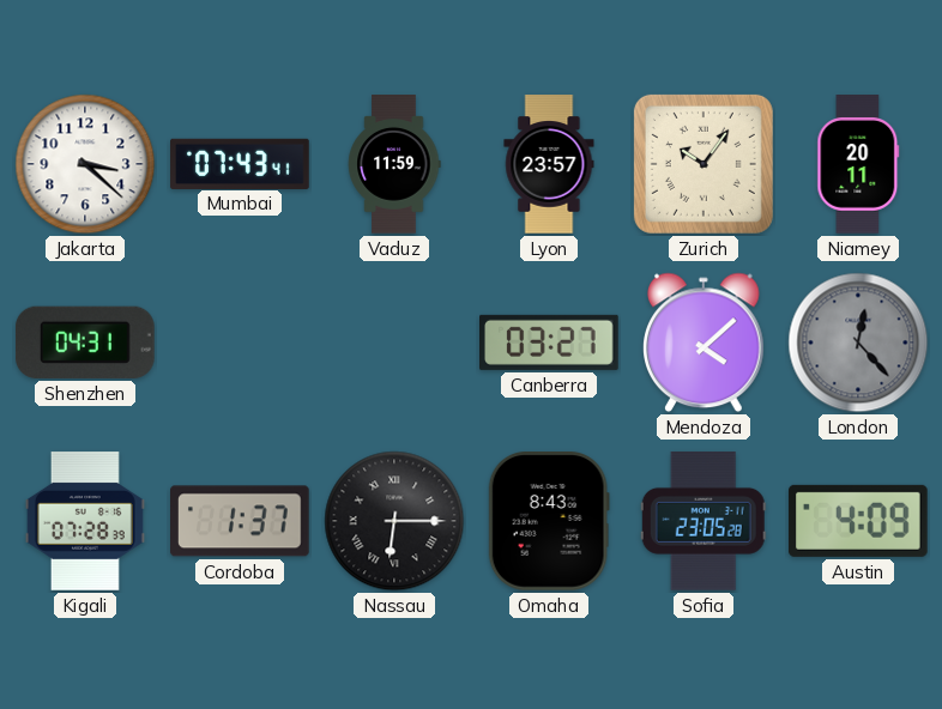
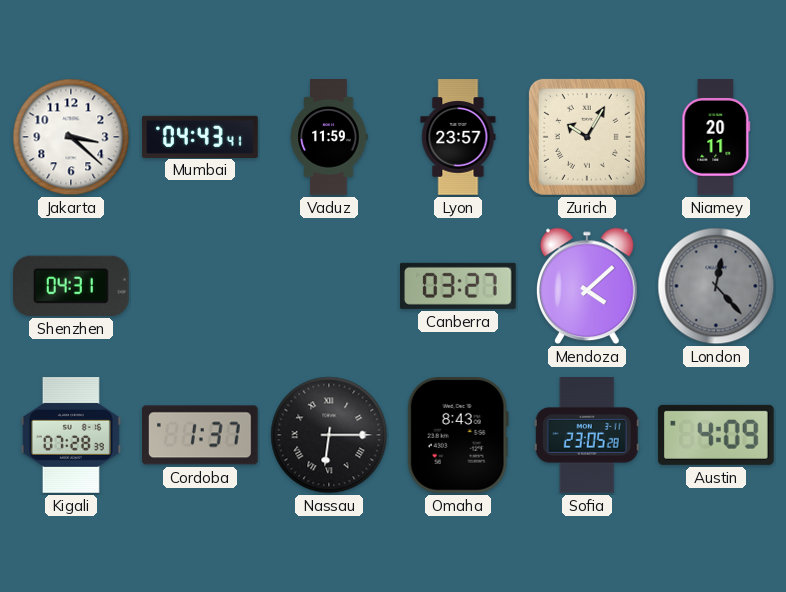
Mumbai: 07:43 -> 04:43
Zurich: 10:06 -> 10:05
